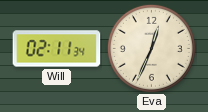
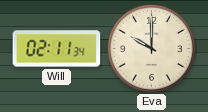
Eva: 12:34 -> 10:00
